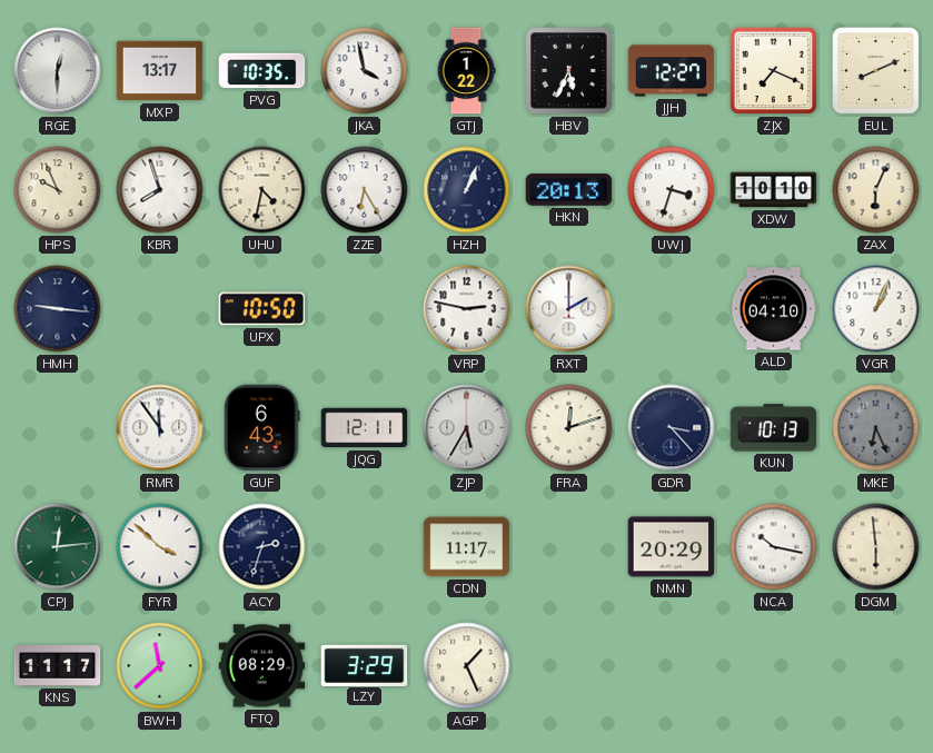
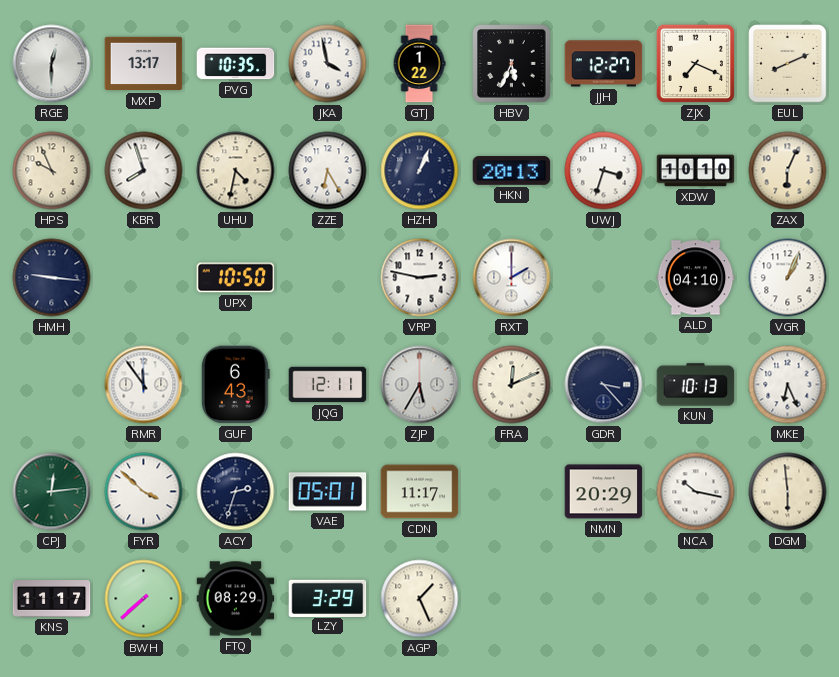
FRA: 12:12 -> 12:11
MKE dial: grey -> white
VAE: none -> 05:01
BWH: 11:38 -> 7:38
